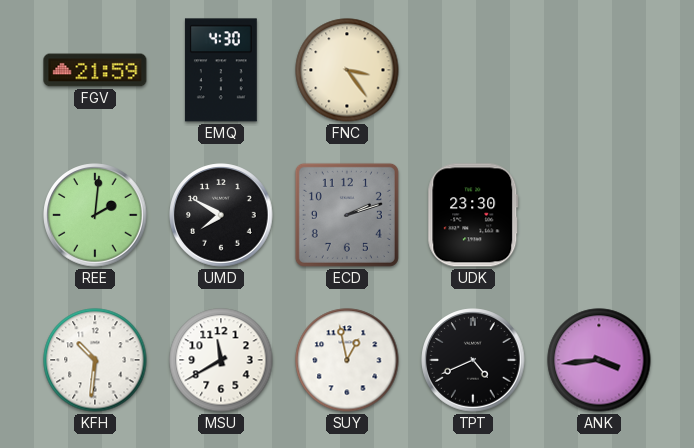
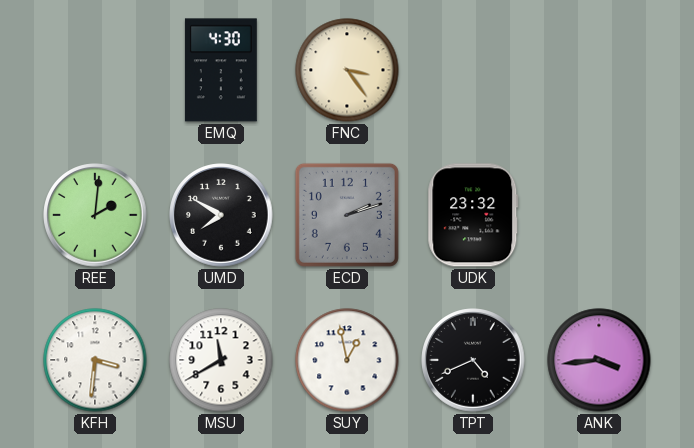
FGV: 21:59 -> none
UDK: 23:30 -> 23:32
KFH: 10:31 -> 3:31
